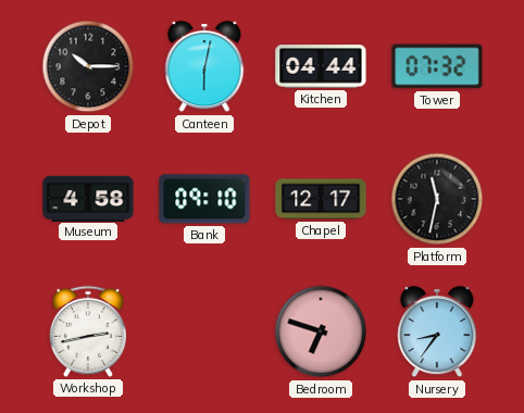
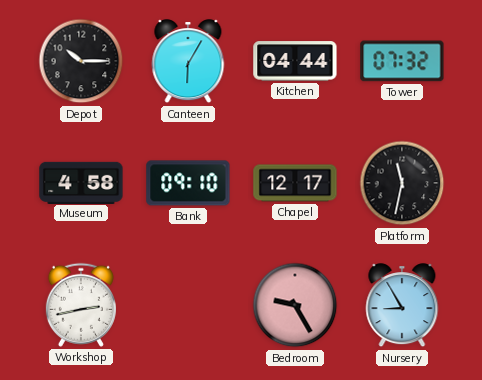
Canteen: 6:02 -> 6:05
Bedroom: 6:48 -> 9:25
Nursery: 8:36 -> 8:55
